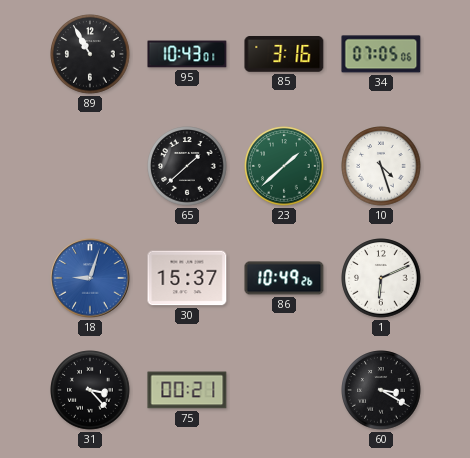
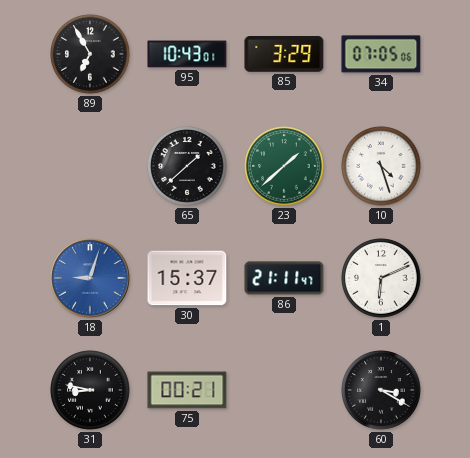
89: 10:55 -> 6:55
85: 3:16 -> 3:29
86: 10:49 -> 21:11
31: 3:23 -> 8:47
